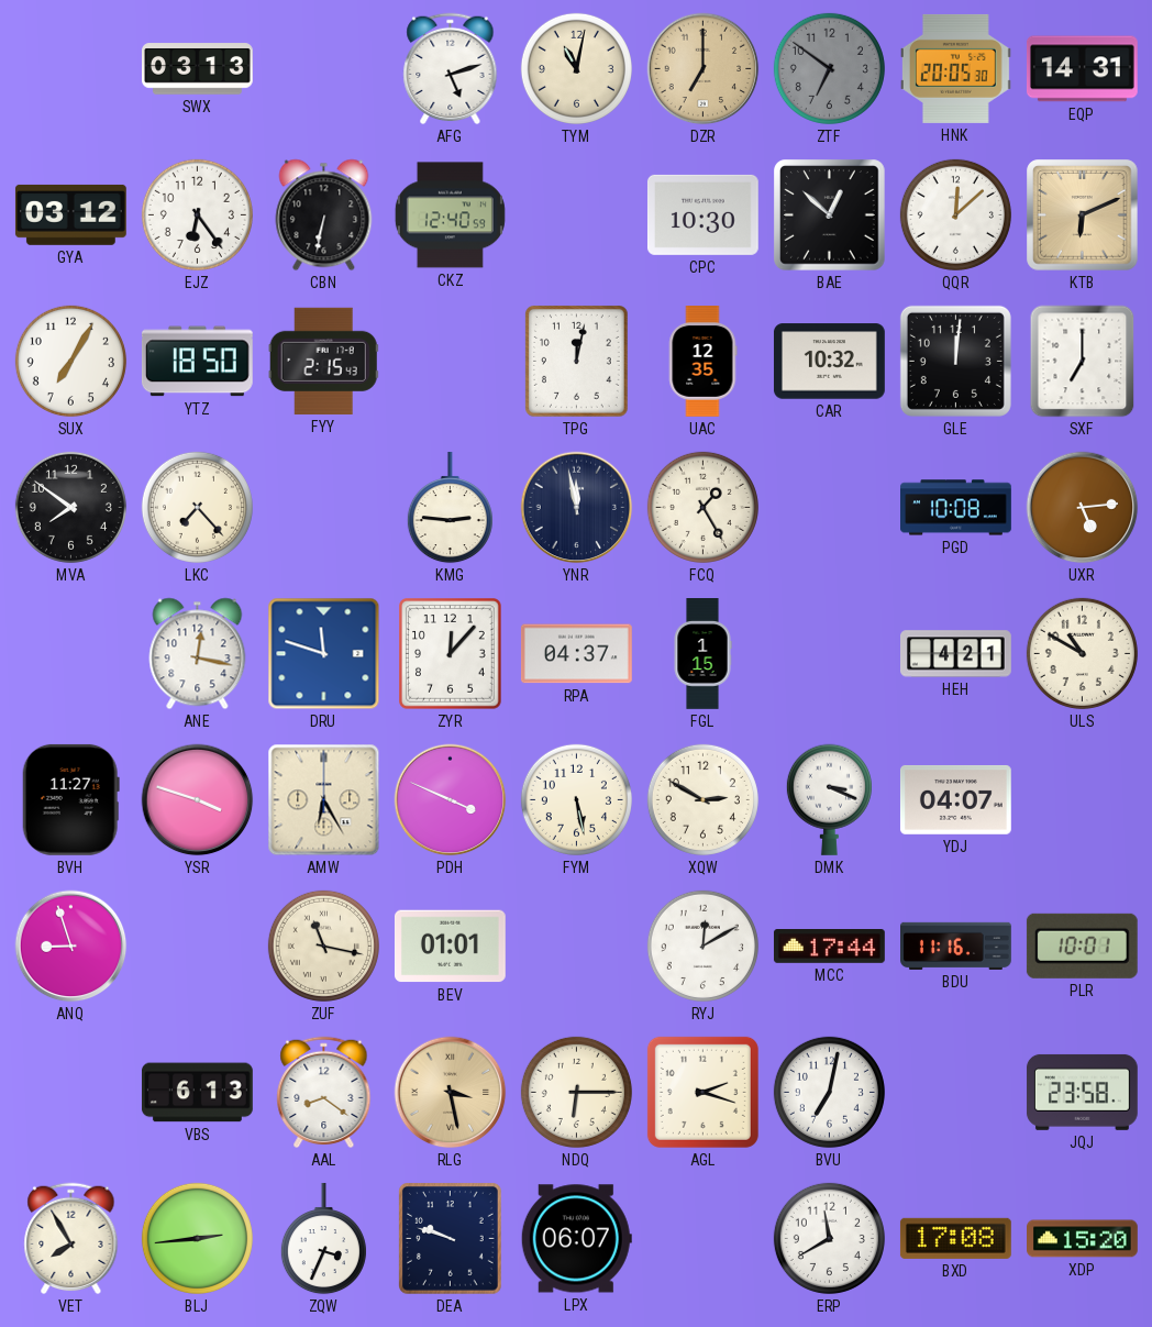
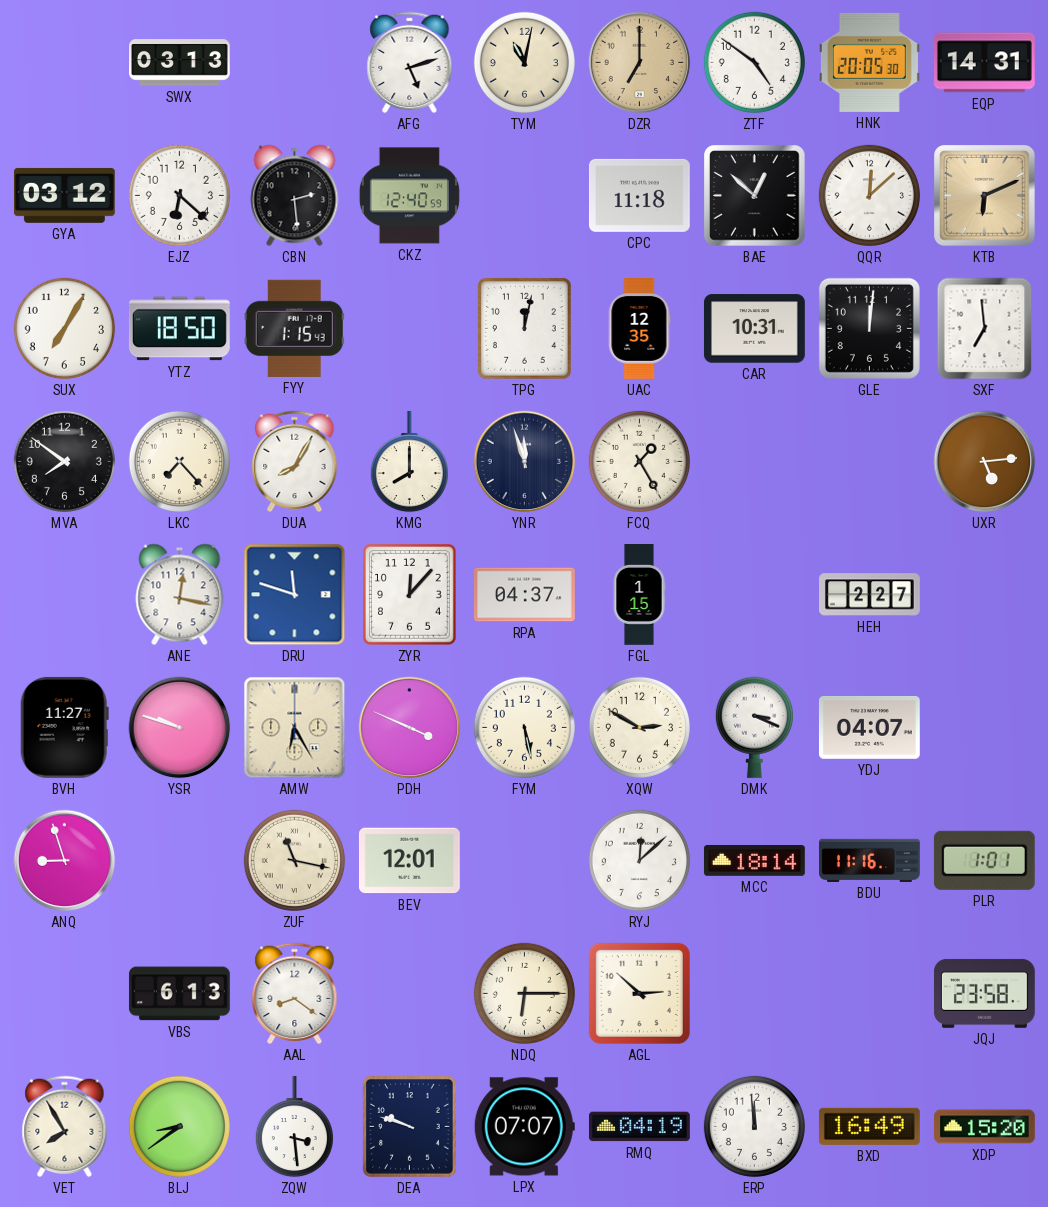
ZTF: 6:51 -> 4:51
ZTF dial: grey -> white
EJZ: 6:24 -> 6:22
CBN: 6:32 -> 2:29
CPC: 10:30 -> 11:18
FYY: 2:15 -> 1:15
CAR: 10:32 -> 10:31
SXF: 7:00 -> 6:59
DUA: none -> 8:05
KMG: 2:46 -> 8:00
YNR: 11:58 -> 11:57
PGD: 10:08 -> none
HEH: 4:21 -> 2:27
ULS: 10:50 -> none
YSR: 3:48 -> 9:48
BEV: 01:01 -> 12:01
RYJ: 12:10 -> 12:08
MCC: 17:44 -> 18:14
PLR: 10:01 -> 1:01
RLG: 3:28 -> none
AGL: 2:18 -> 2:52
BVU: 7:02 -> none
BLJ: 2:44 -> 8:39
ZQW: 3:34 -> 3:29
LPX: 06:07 -> 07:07
RMQ: none -> 04:19
ERP: 11:40 -> 11:59
BXD: 17:08 -> 16:49
